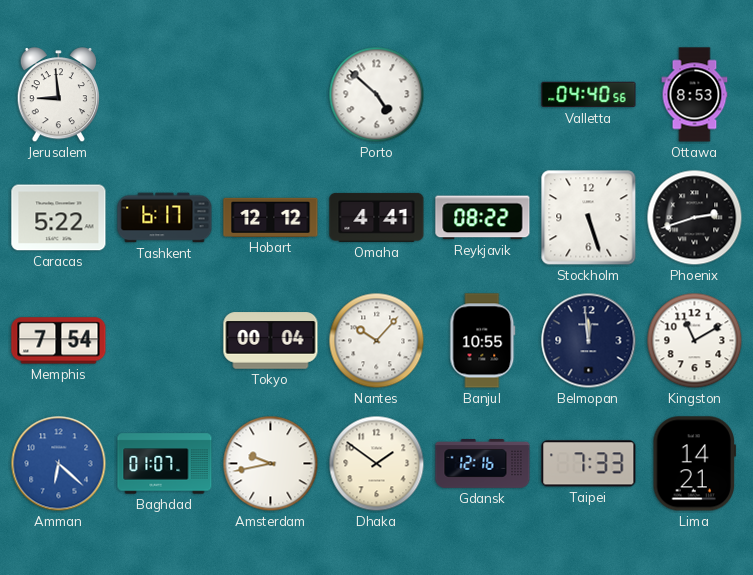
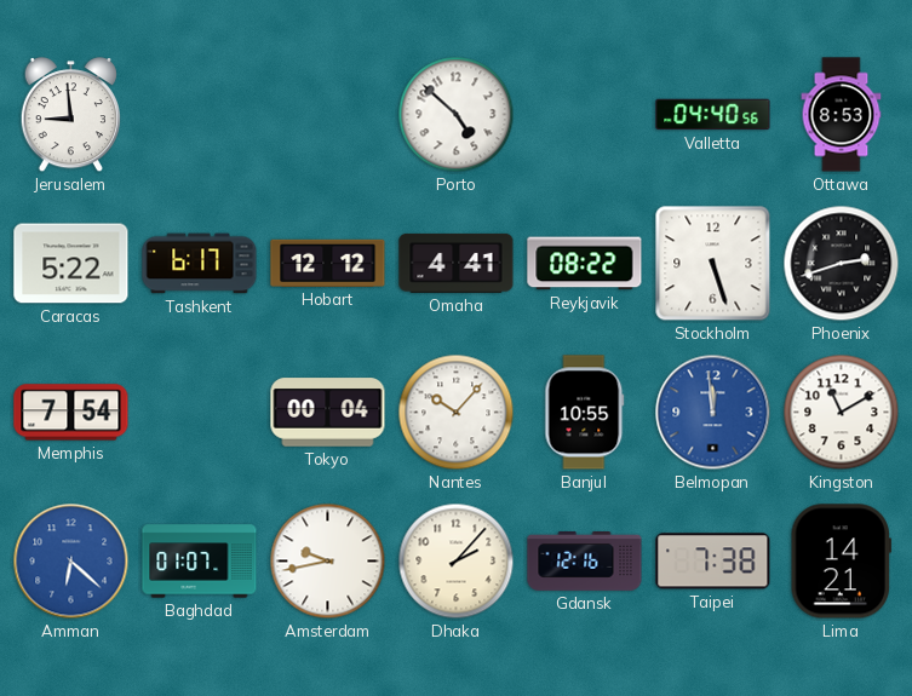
Belmopan dial: navy -> blue
Dhaka: 1:51 -> 2:07
Taipei: 7:33 -> 7:38
